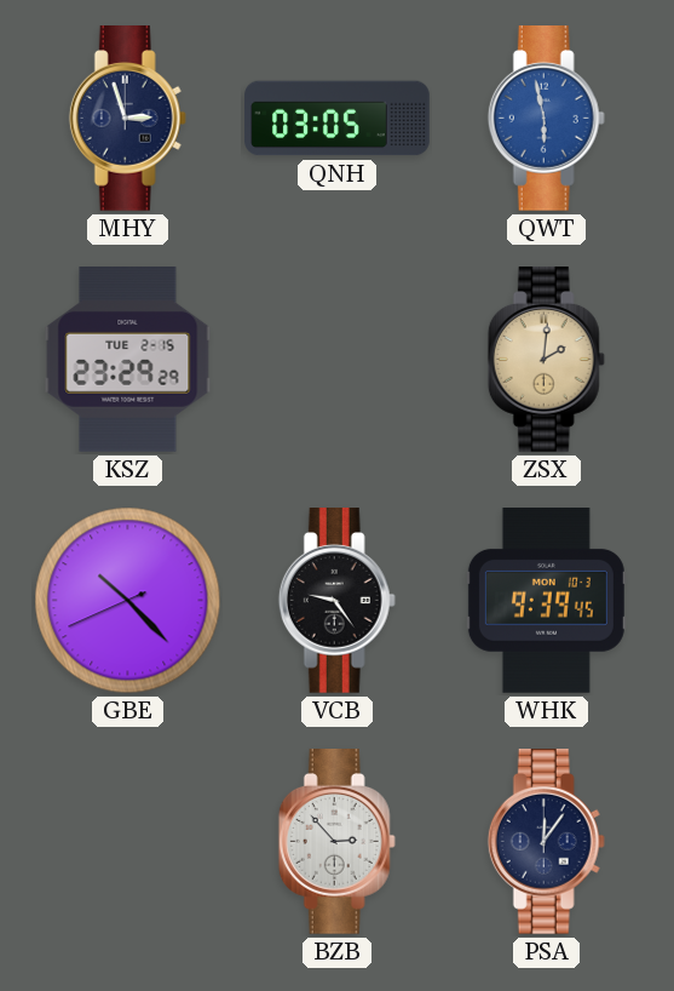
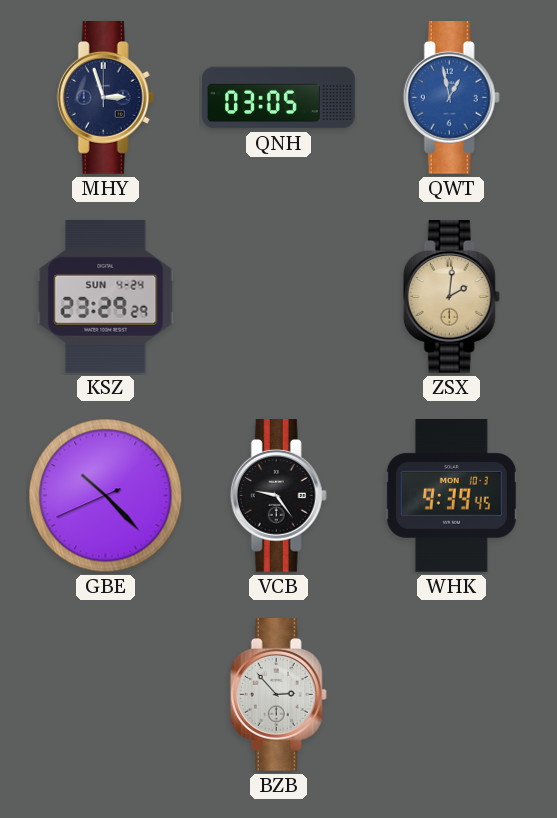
QWT: 5:58 -> 12:58
KSZ date: TUE 2-15 -> SUN 4-24
PSA: 12:06 -> none
